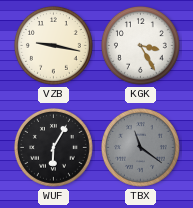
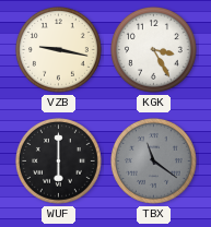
WUF: 6:05 -> 6:00
